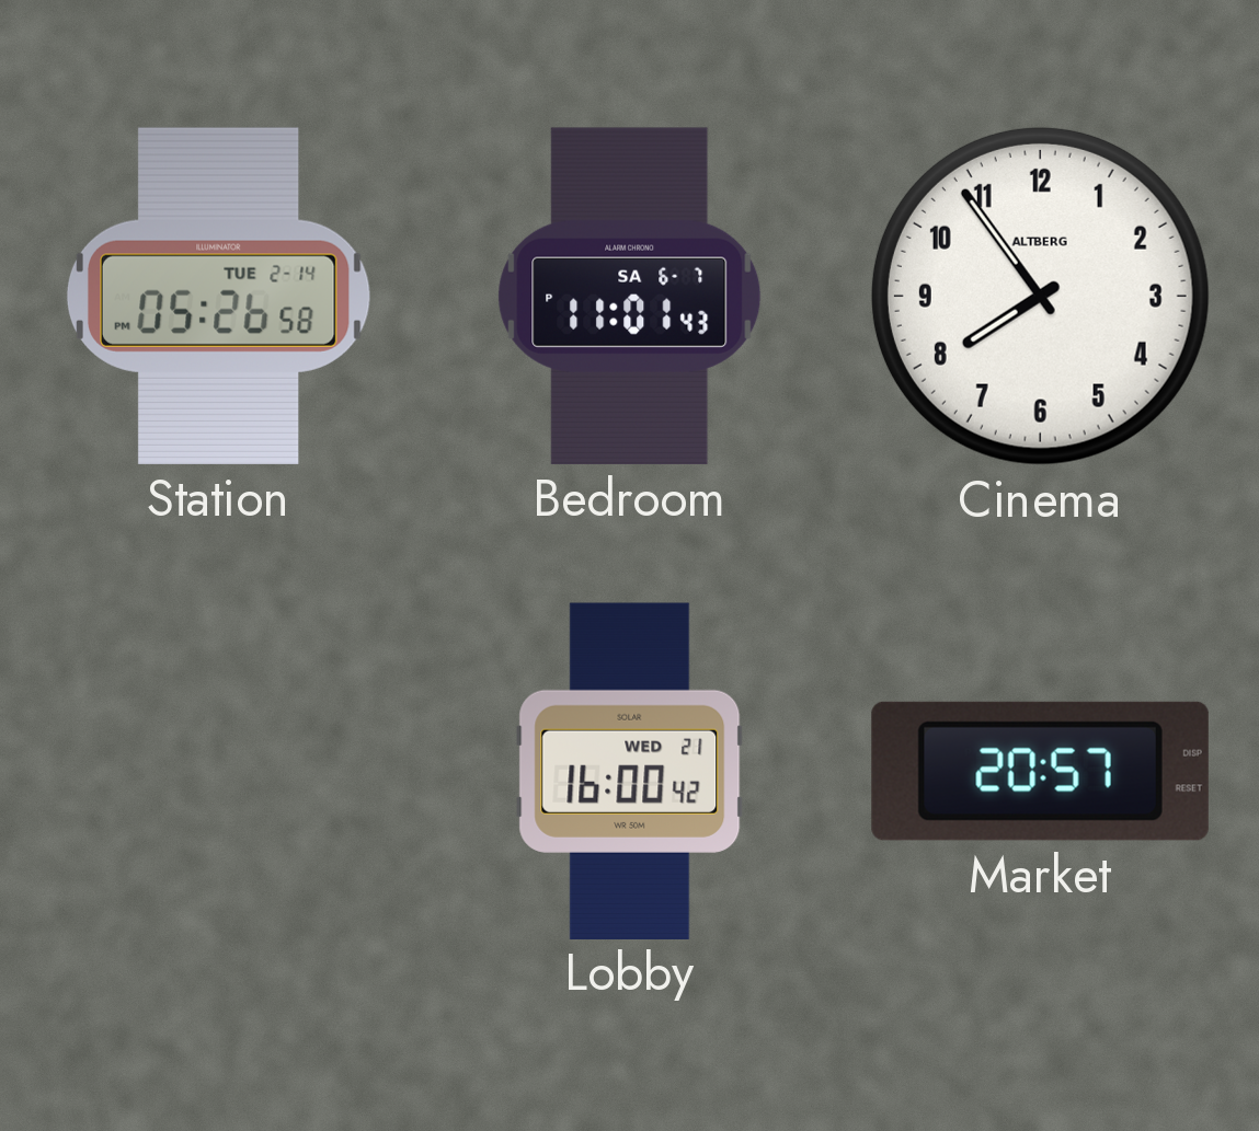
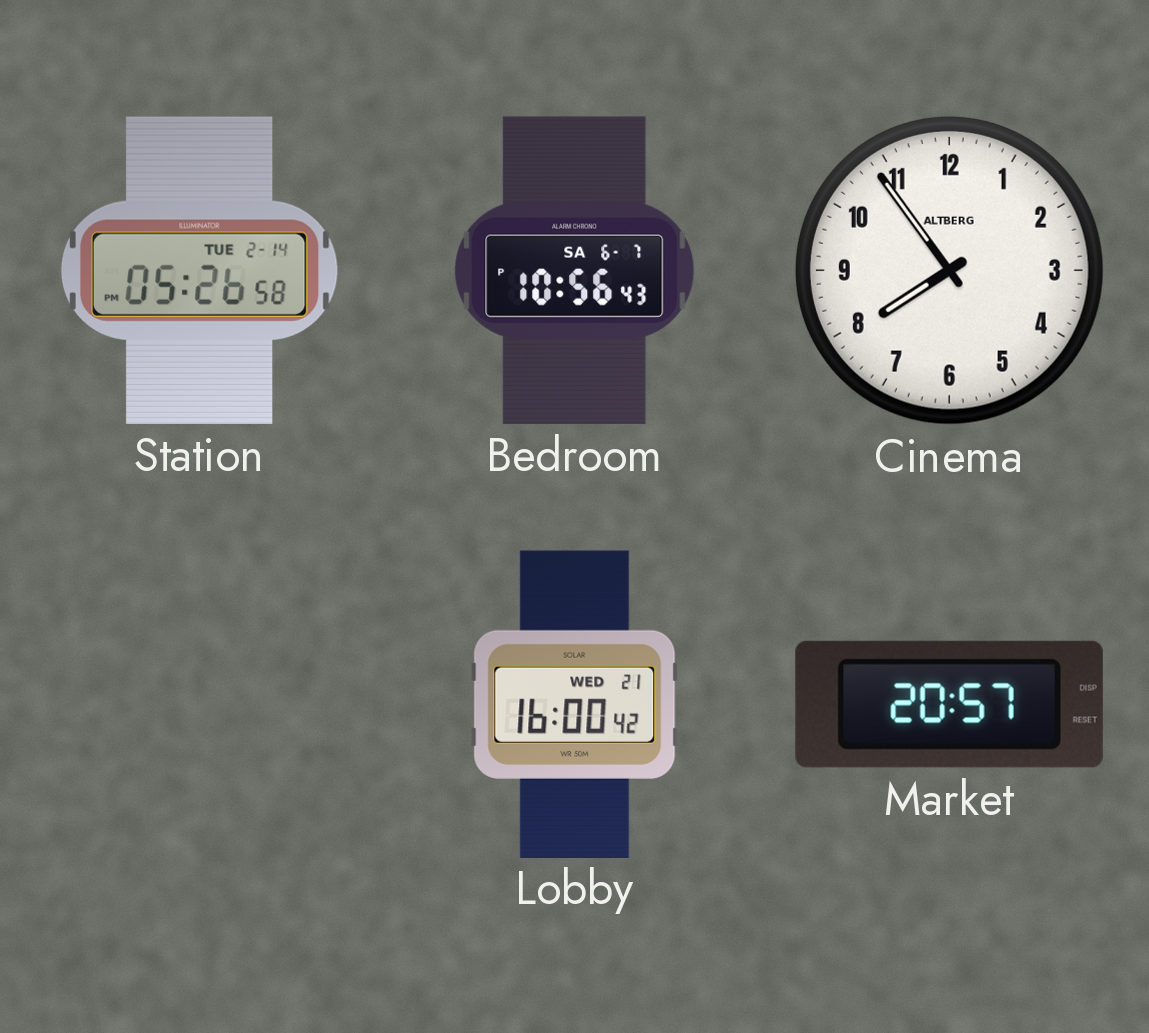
Bedroom: 11:01 -> 10:56
